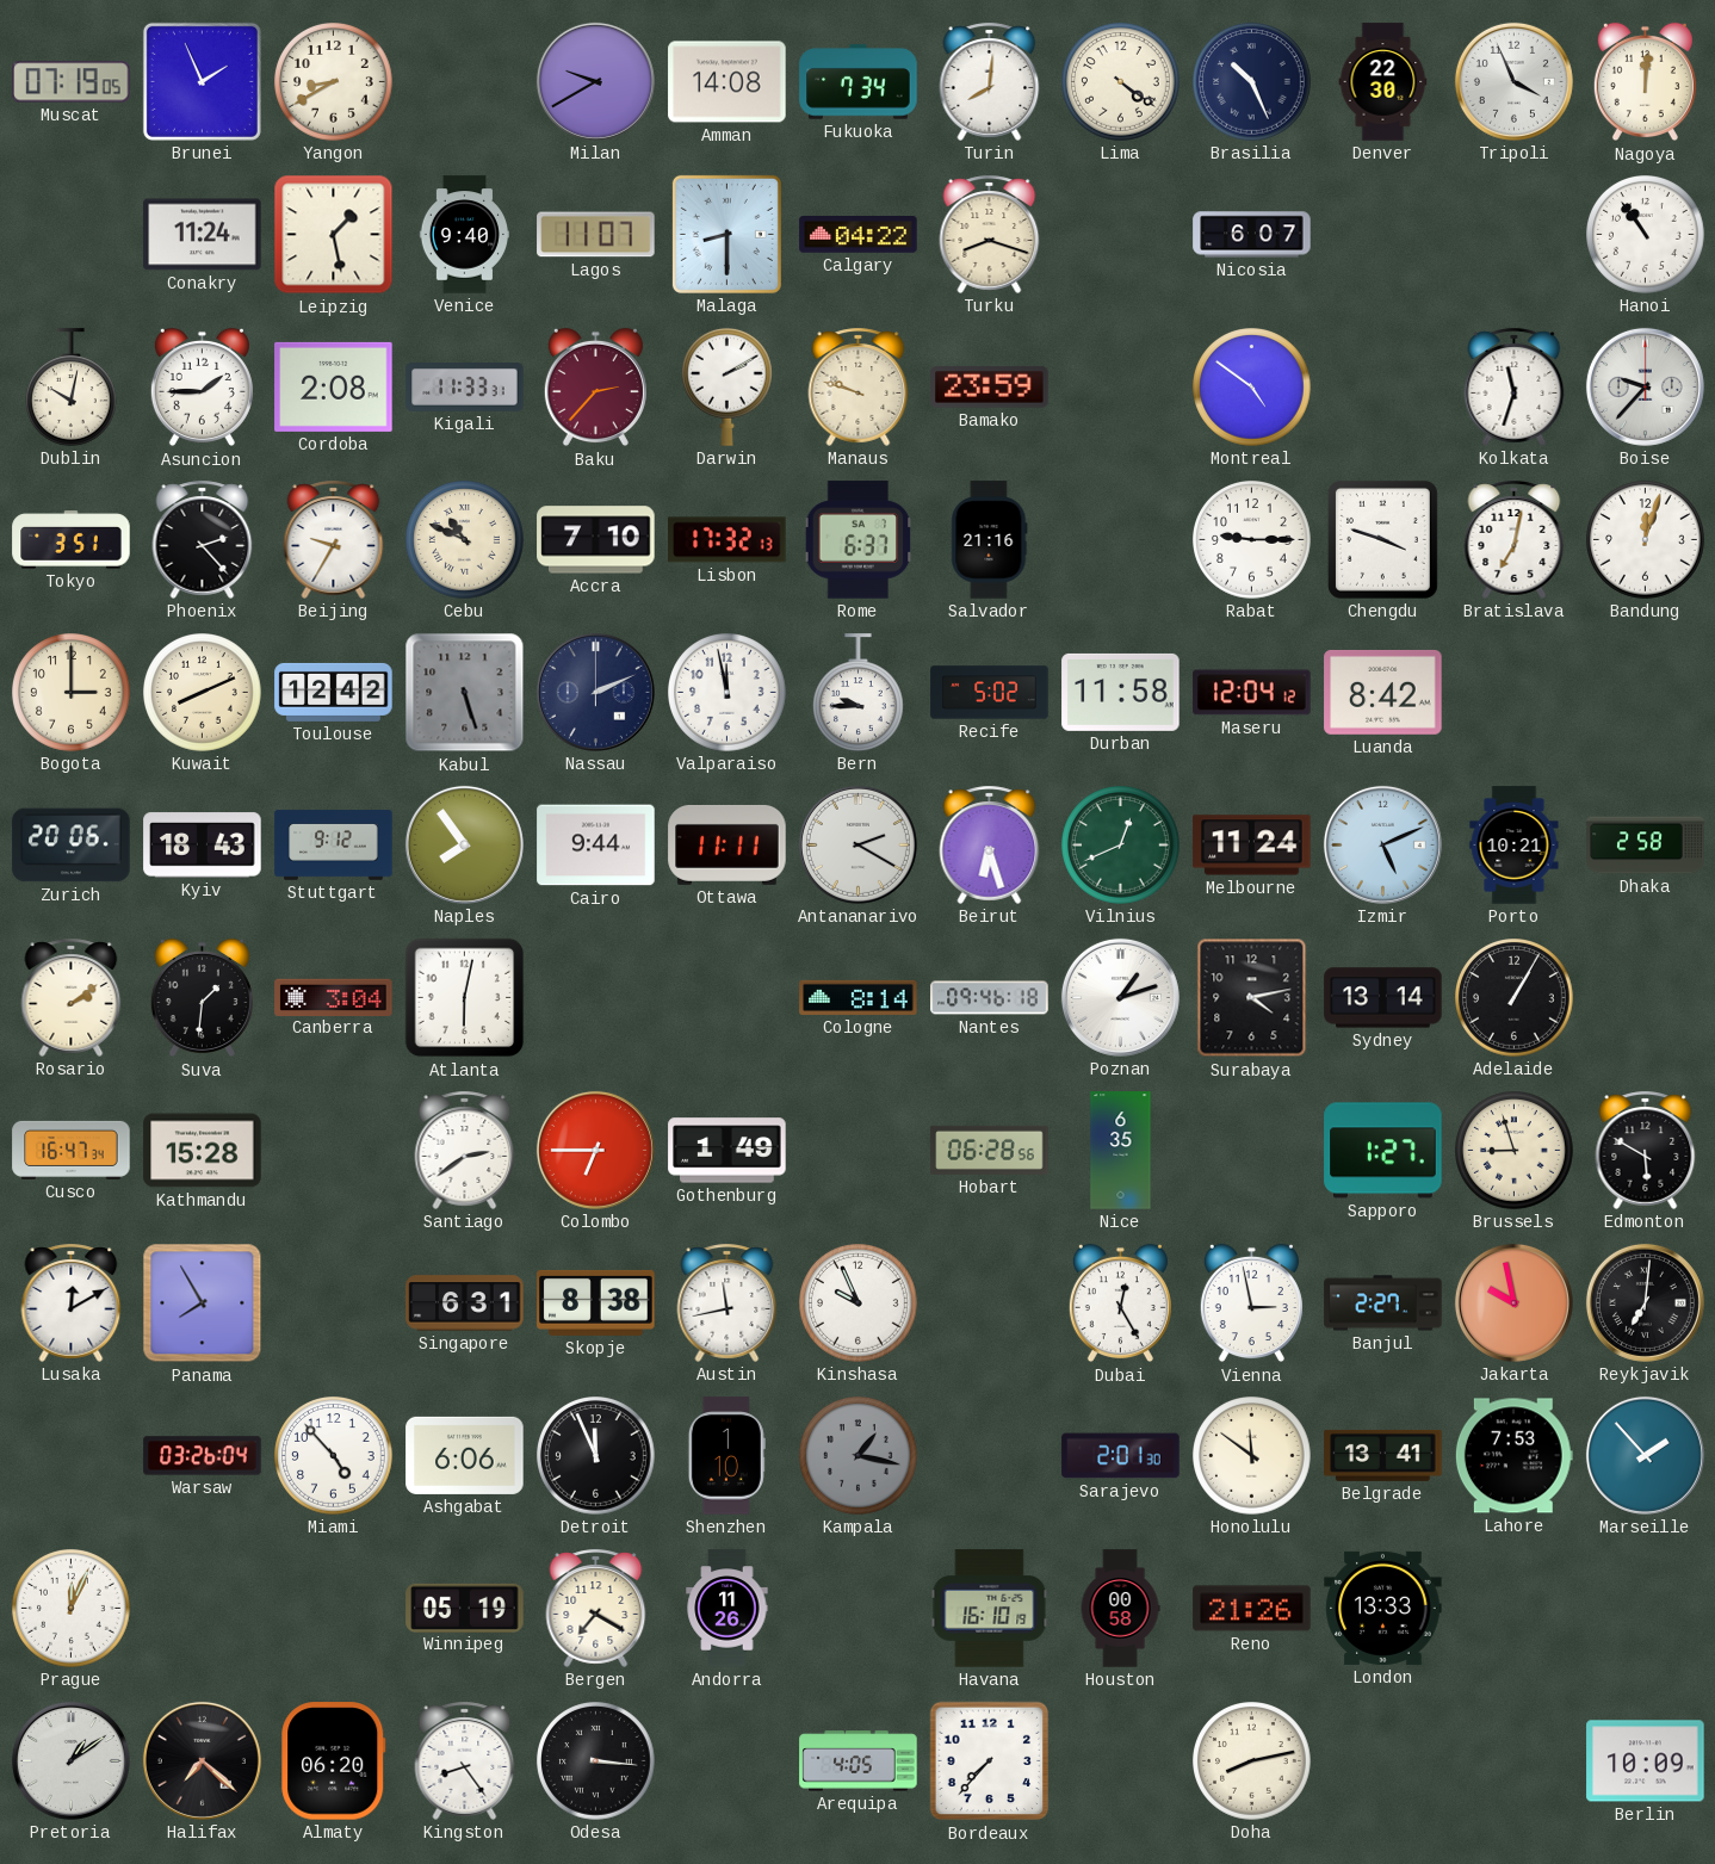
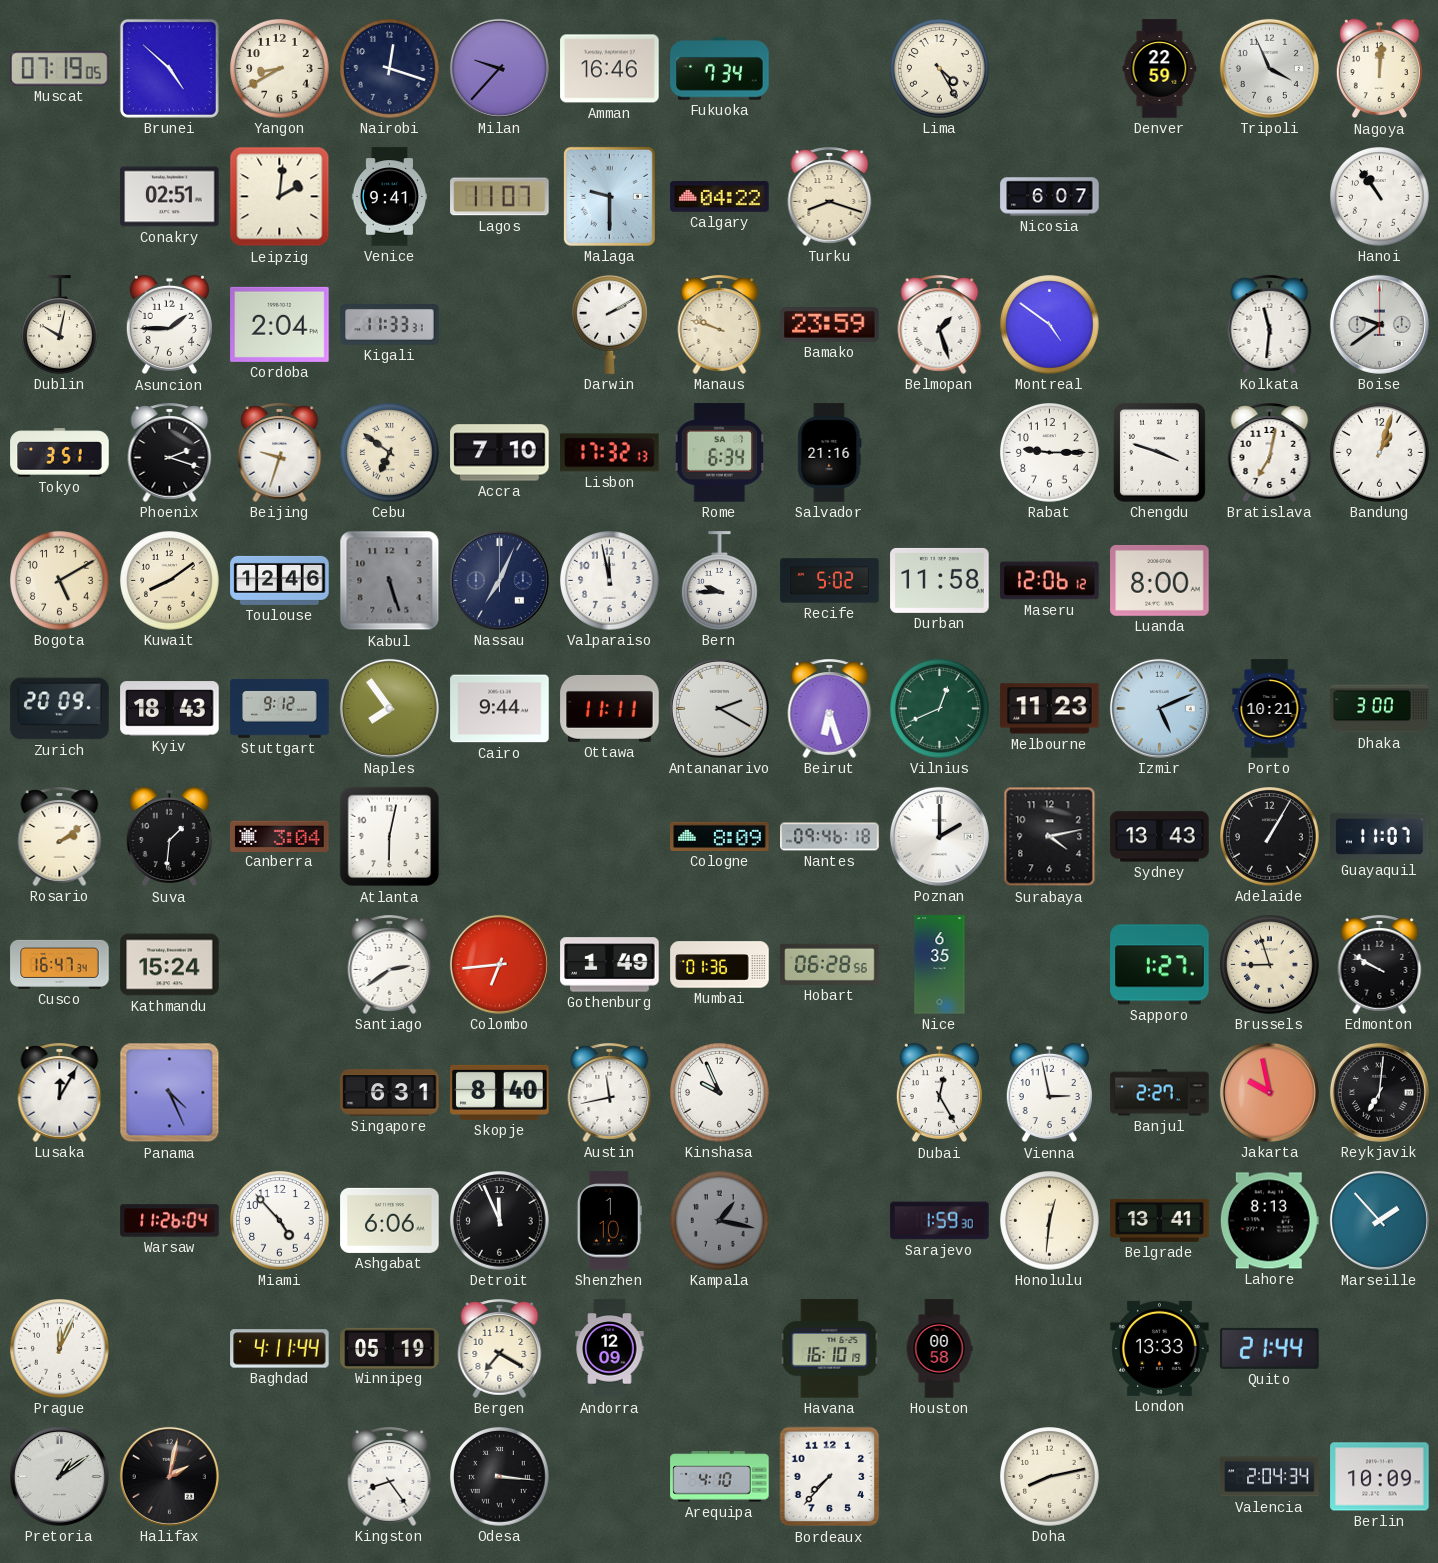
Brunei: 1:56 -> 4:52
Nairobi: none -> 12:18
Milan: 9:40 -> 9:37
Amman: 14:08 -> 16:46
Turin: 8:01 -> none
Lima: 4:21 -> 4:25
Brasilia: 10:26 -> none
Denver: 22:30 -> 22:59
Conakry: 11:24 -> 02:51
Leipzig: 1:28 -> 2:01
Venice: 9:40 -> 9:41
Malaga: 8:30 -> 9:30
Cordoba: 2:08 -> 2:04
Baku: 2:37 -> none
Belmopan: none -> 1:27
Kolkata: 11:33 -> 11:31
Boise: 9:37 -> 9:39
Phoenix: 2:23 -> 2:18
Beijing: 9:35 -> 9:33
Cebu: 10:49 -> 6:51
Rome: 6:37 -> 6:34
Bandung: 12:03 -> 1:03
Bogota: 3:00 -> 5:10
Kuwait: 8:11 -> 8:09
Toulouse: 12:42 -> 12:46
Nassau: 2:11 -> 7:04
Maseru: 12:04 -> 12:06
Luanda: 8:42 -> 8:00
Zurich: 20:06 -> 20:09
Melbourne: 11:24 -> 11:23
Dhaka: 2:58 -> 3:00
Cologne: 8:14 -> 8:09
Poznan: 1:12 -> 2:00
Sydney: 13:14 -> 13:43
Guayaquil: none -> 11:07
Kathmandu: 15:28 -> 15:24
Colombo: 6:45 -> 6:44
Mumbai: none -> 01:36
Edmonton: 5:50 -> 9:50
Lusaka: 12:10 -> 12:05
Panama: 7:55 -> 4:26
Skopje: 8:38 -> 8:40
Warsaw: 03:26 -> 11:26
Sarajevo: 2:01 -> 1:59
Honolulu: 11:51 -> 12:31
Lahore: 7:53 -> 8:13
Baghdad: none -> 4:11
Andorra: 11:26 -> 12:09
Reno: 21:26 -> none
Quito: none -> 21:44
Halifax: 7:22 -> 2:02
Almaty: 06:20 -> none
Arequipa: 4:05 -> 4:10
Valencia: none -> 2:04
